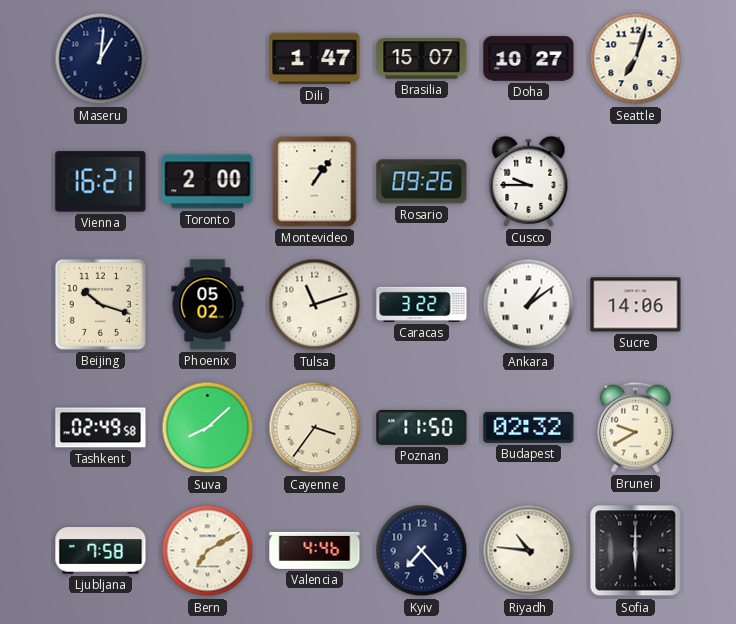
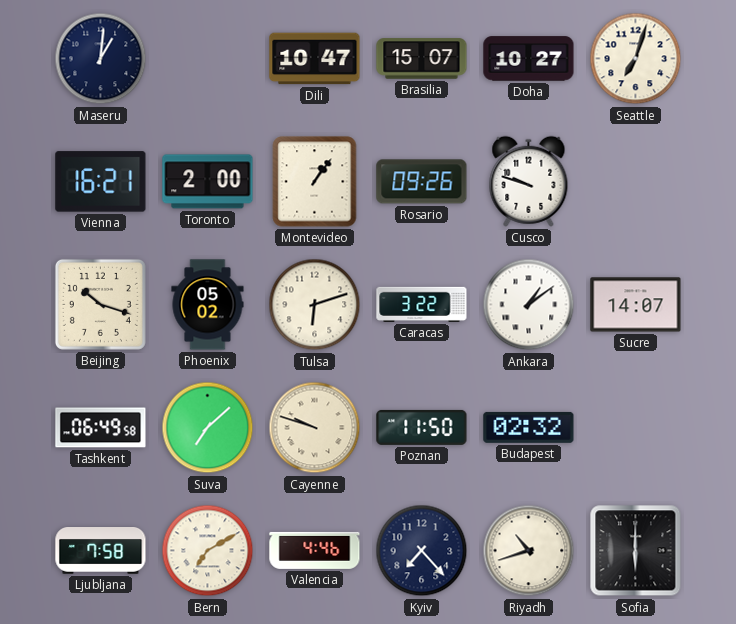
Dili: 1:47 -> 10:47
Cusco: 9:45 -> 9:48
Tulsa: 11:12 -> 6:12
Sucre: 14:06 -> 14:07
Tashkent: 02:49 -> 06:49
Suva: 8:08 -> 7:08
Cayenne: 3:36 -> 9:48
Brunei: 9:40 -> none
Riyadh: 10:46 -> 10:42
